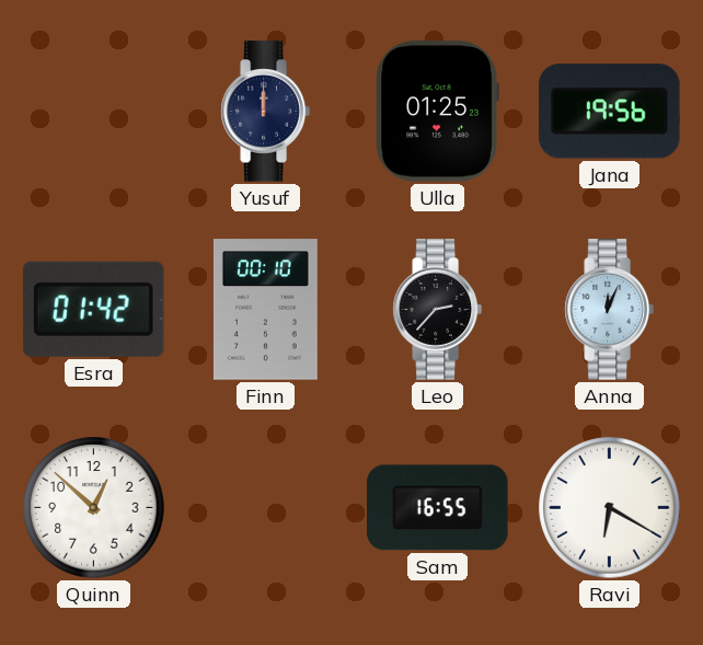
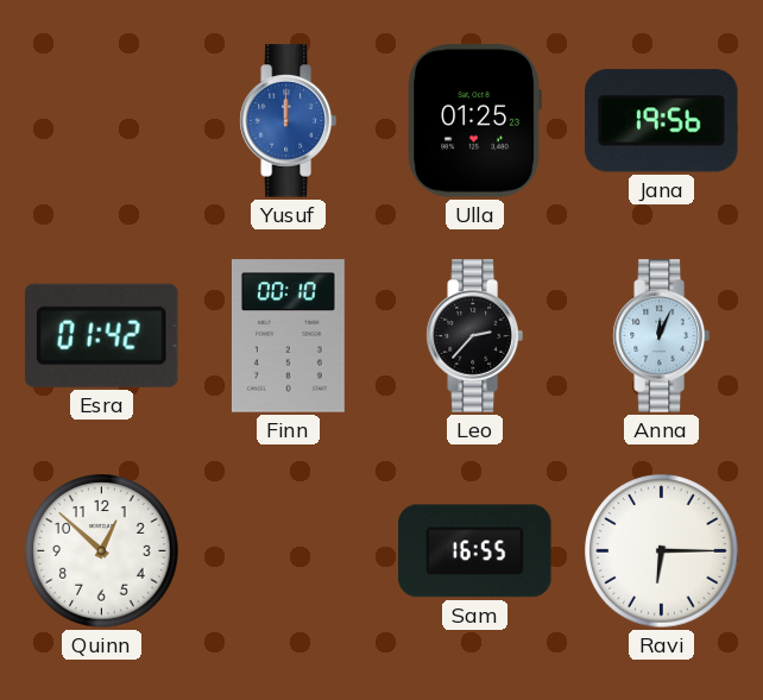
Yusuf dial: navy -> blue
Ravi: 6:20 -> 6:15
